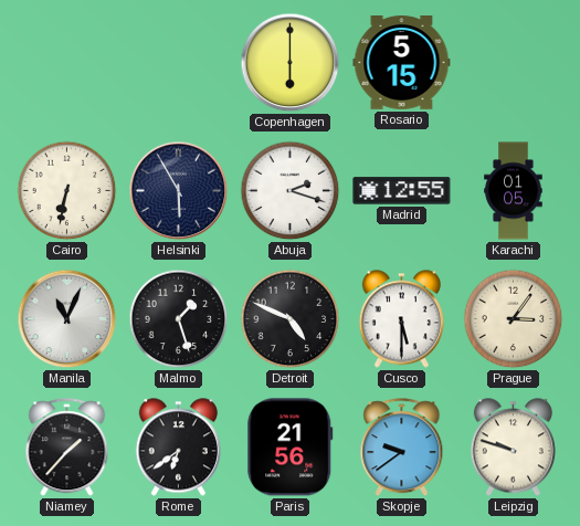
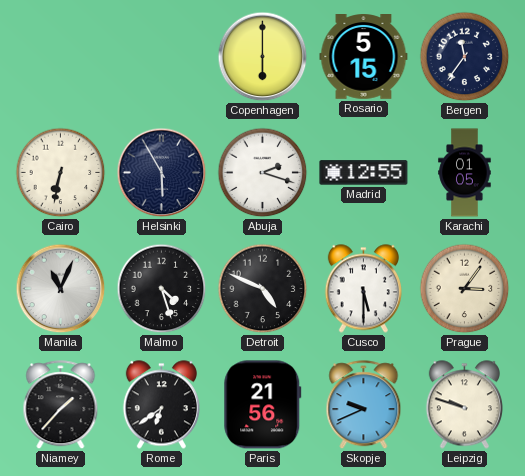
Bergen: none -> 11:36
Malmo: 1:27 -> 4:27
Skopje: 9:39 -> 9:41
